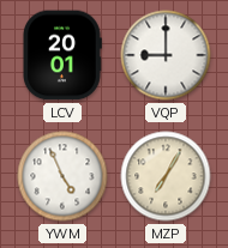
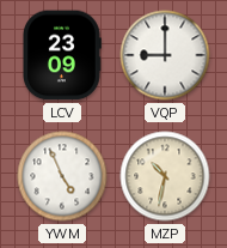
LCV: 20:01 -> 23:09
MZP: 7:05 -> 10:32
